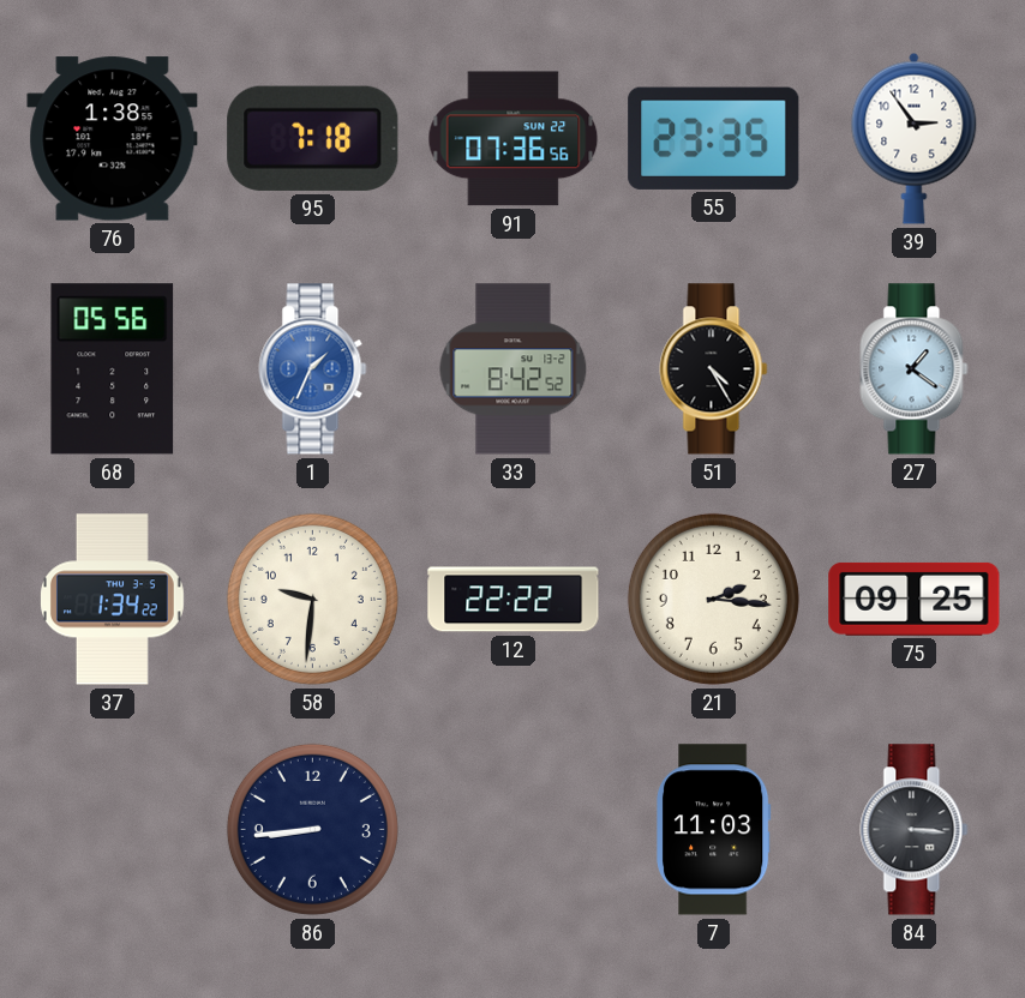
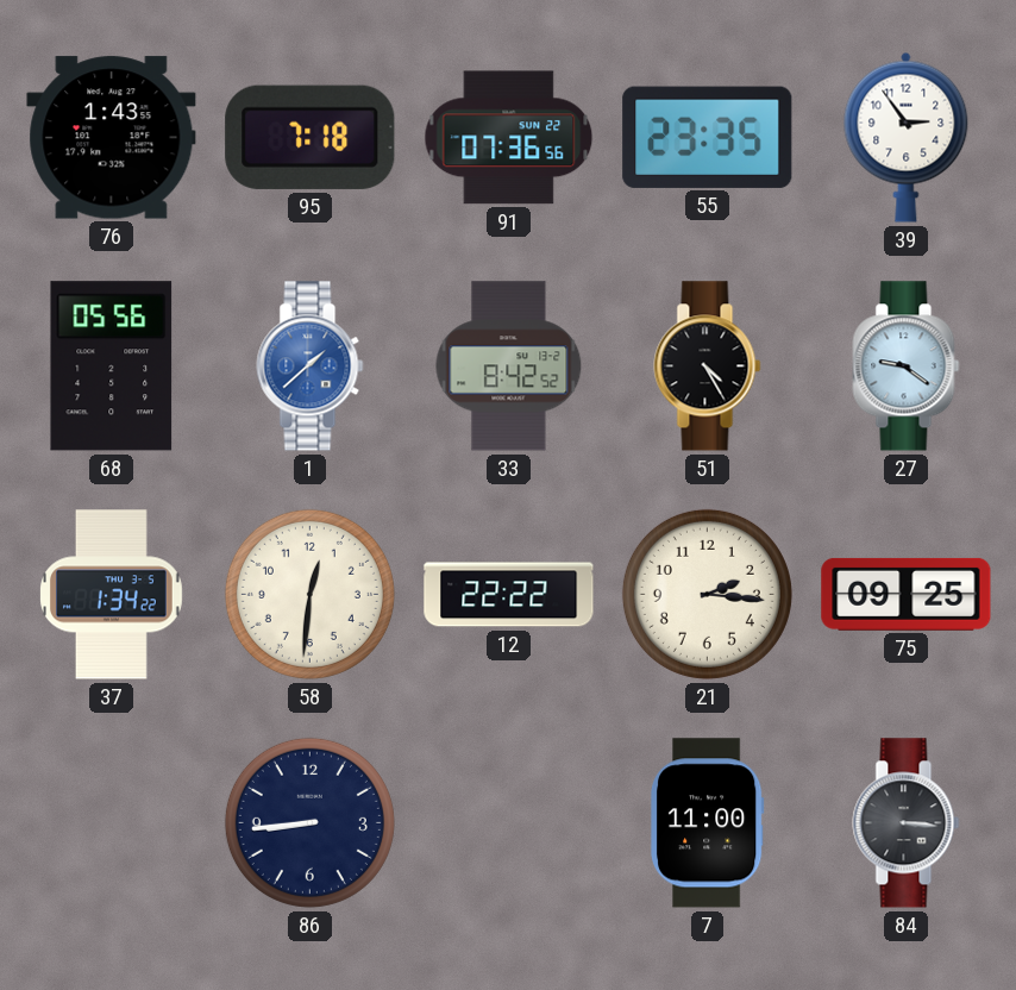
76: 1:38 -> 1:43
1: 1:34 -> 1:38
27: 1:21 -> 9:21
58: 9:31 -> 12:31
7: 11:03 -> 11:00
